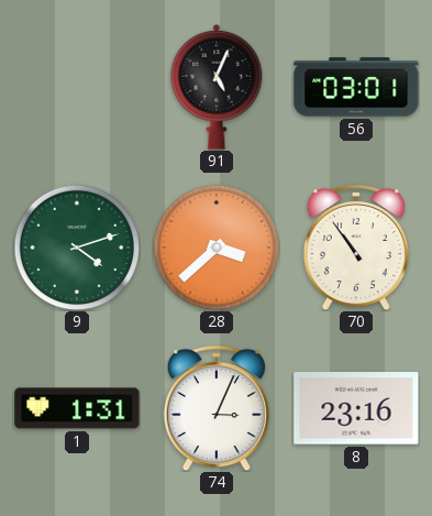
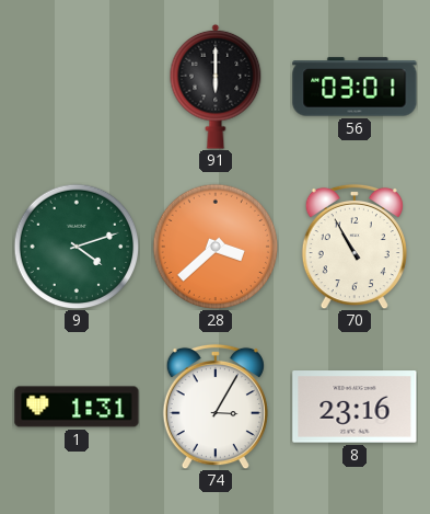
91: 5:04 -> 6:00
70: 10:54 -> 10:55
74: 3:04 -> 3:05
